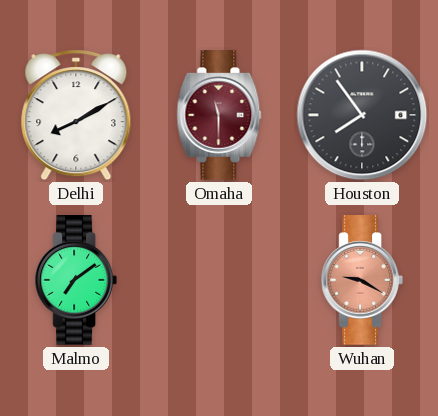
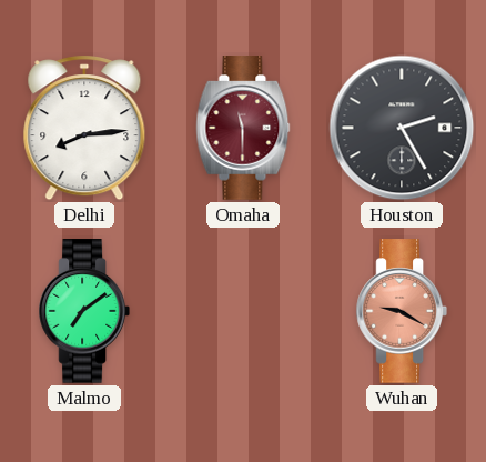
Delhi: 8:10 -> 8:14
Houston: 7:54 -> 2:25
